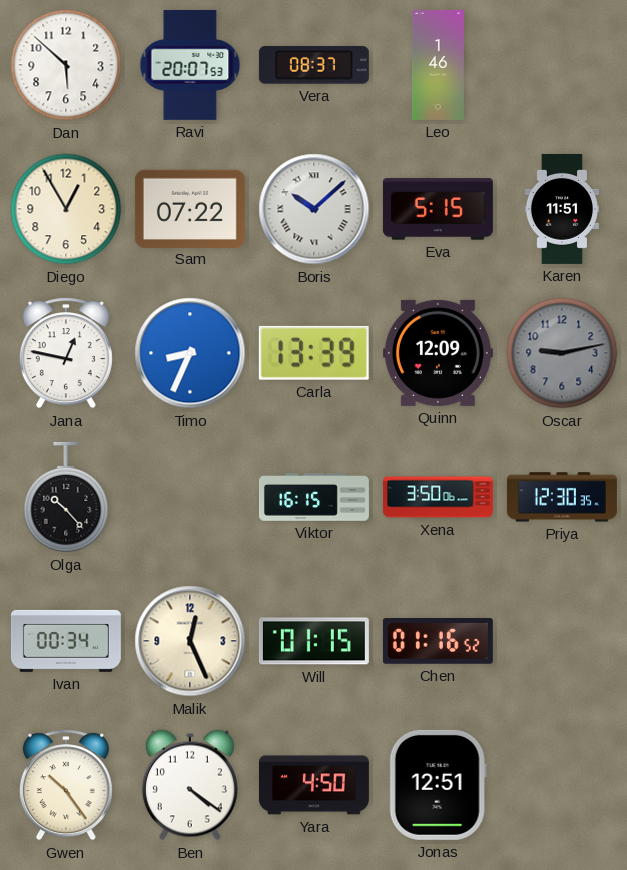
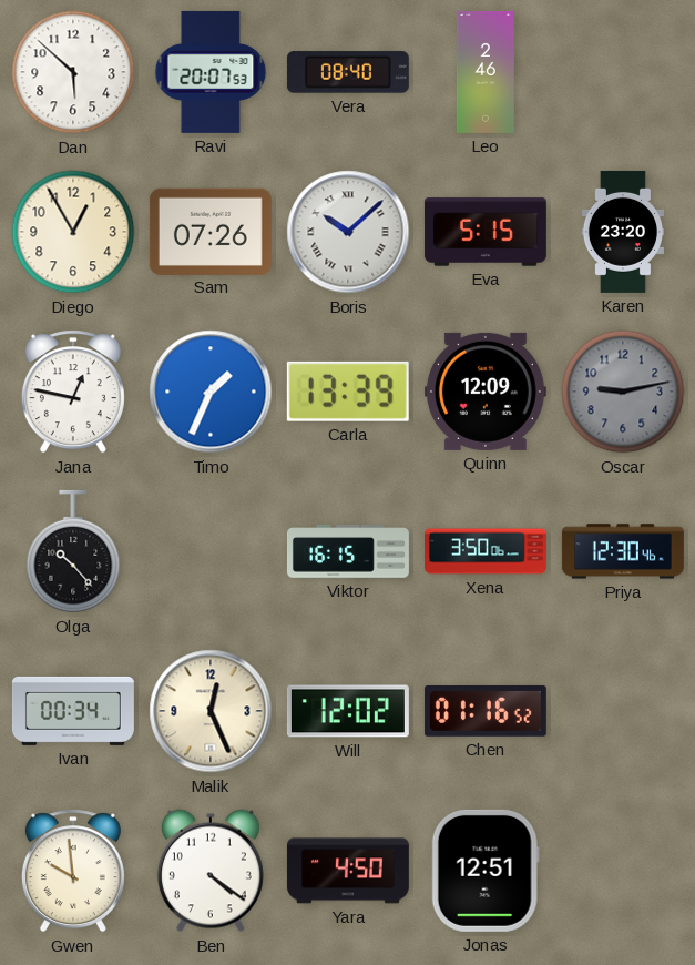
Vera: 08:37 -> 08:40
Leo: 1:46 -> 2:46
Sam: 07:22 -> 07:26
Karen: 11:51 -> 23:20
Timo: 8:34 -> 1:34
Priya: 12:30:35 -> 12:30:46
Will: 01:15 -> 12:02
Gwen: 10:24 -> 9:59
